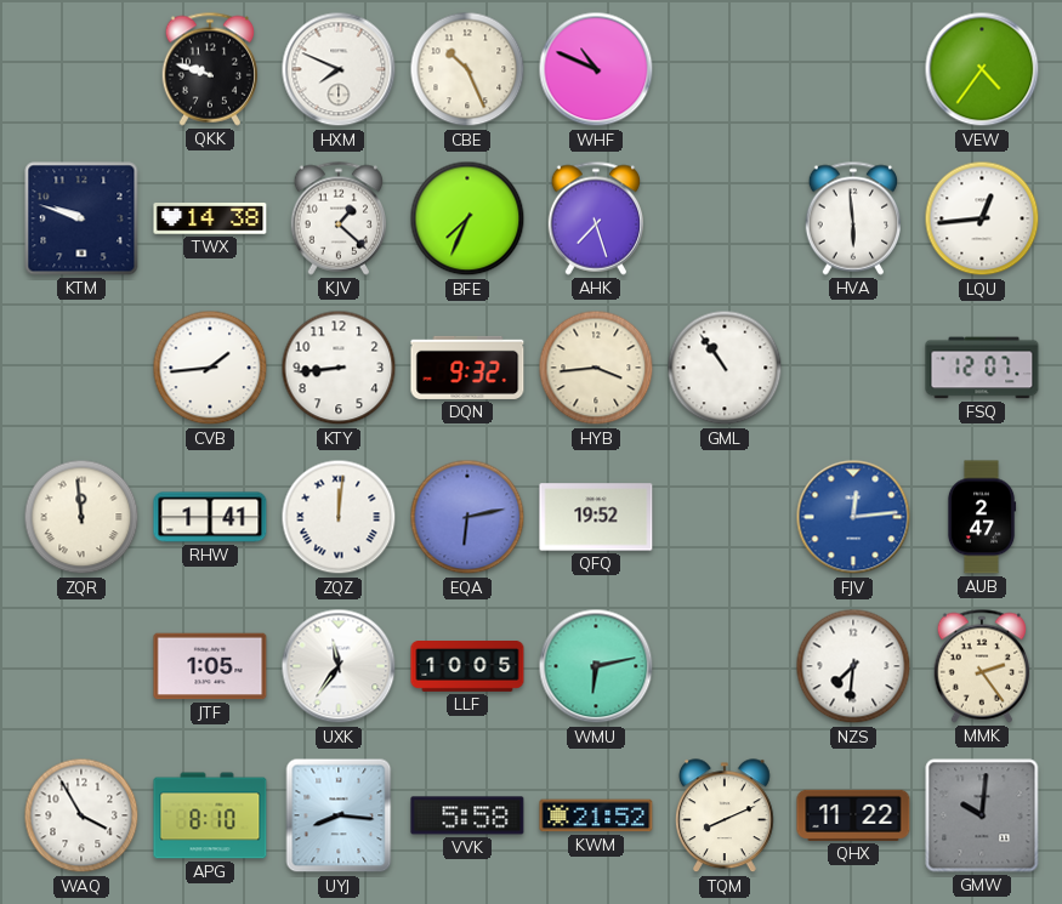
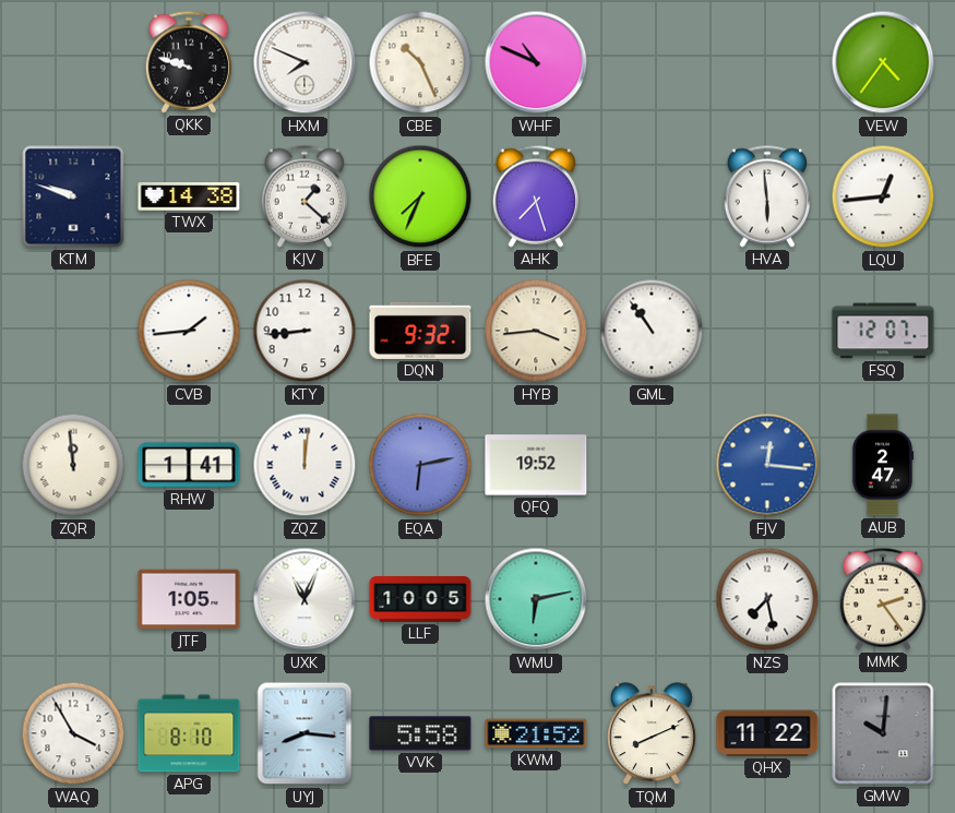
FJV: 12:14 -> 12:16
UXK: 11:36 -> 11:04
NZS: 7:31 -> 7:28
